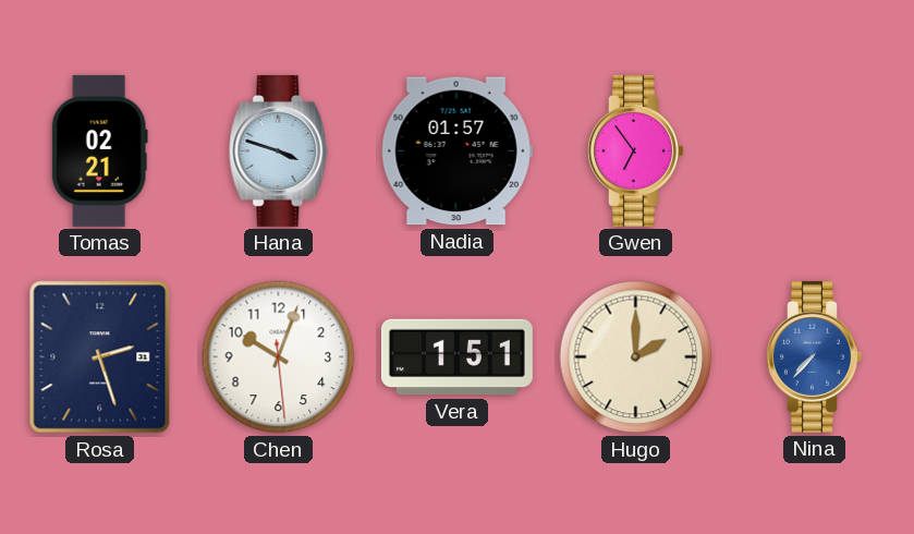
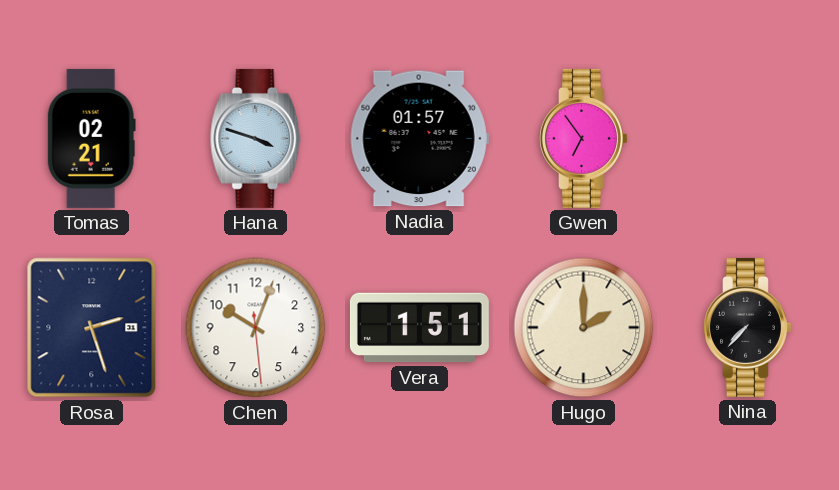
Nina dial: blue -> black
